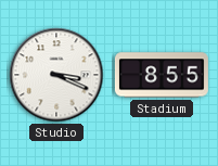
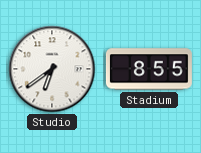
Studio: 3:19 -> 6:39
